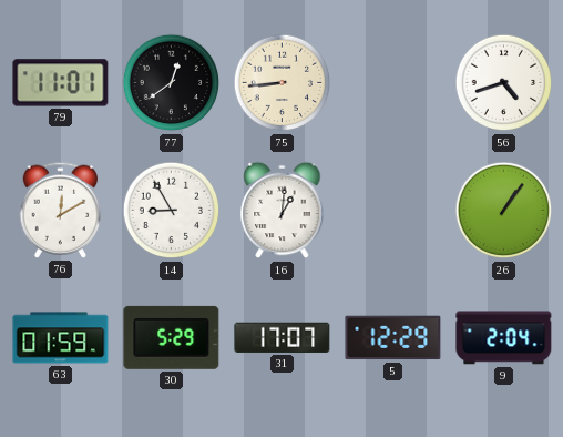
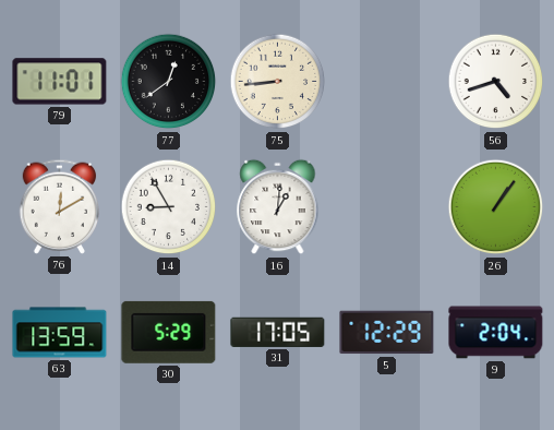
63: 01:59 -> 13:59
31: 17:07 -> 17:05
